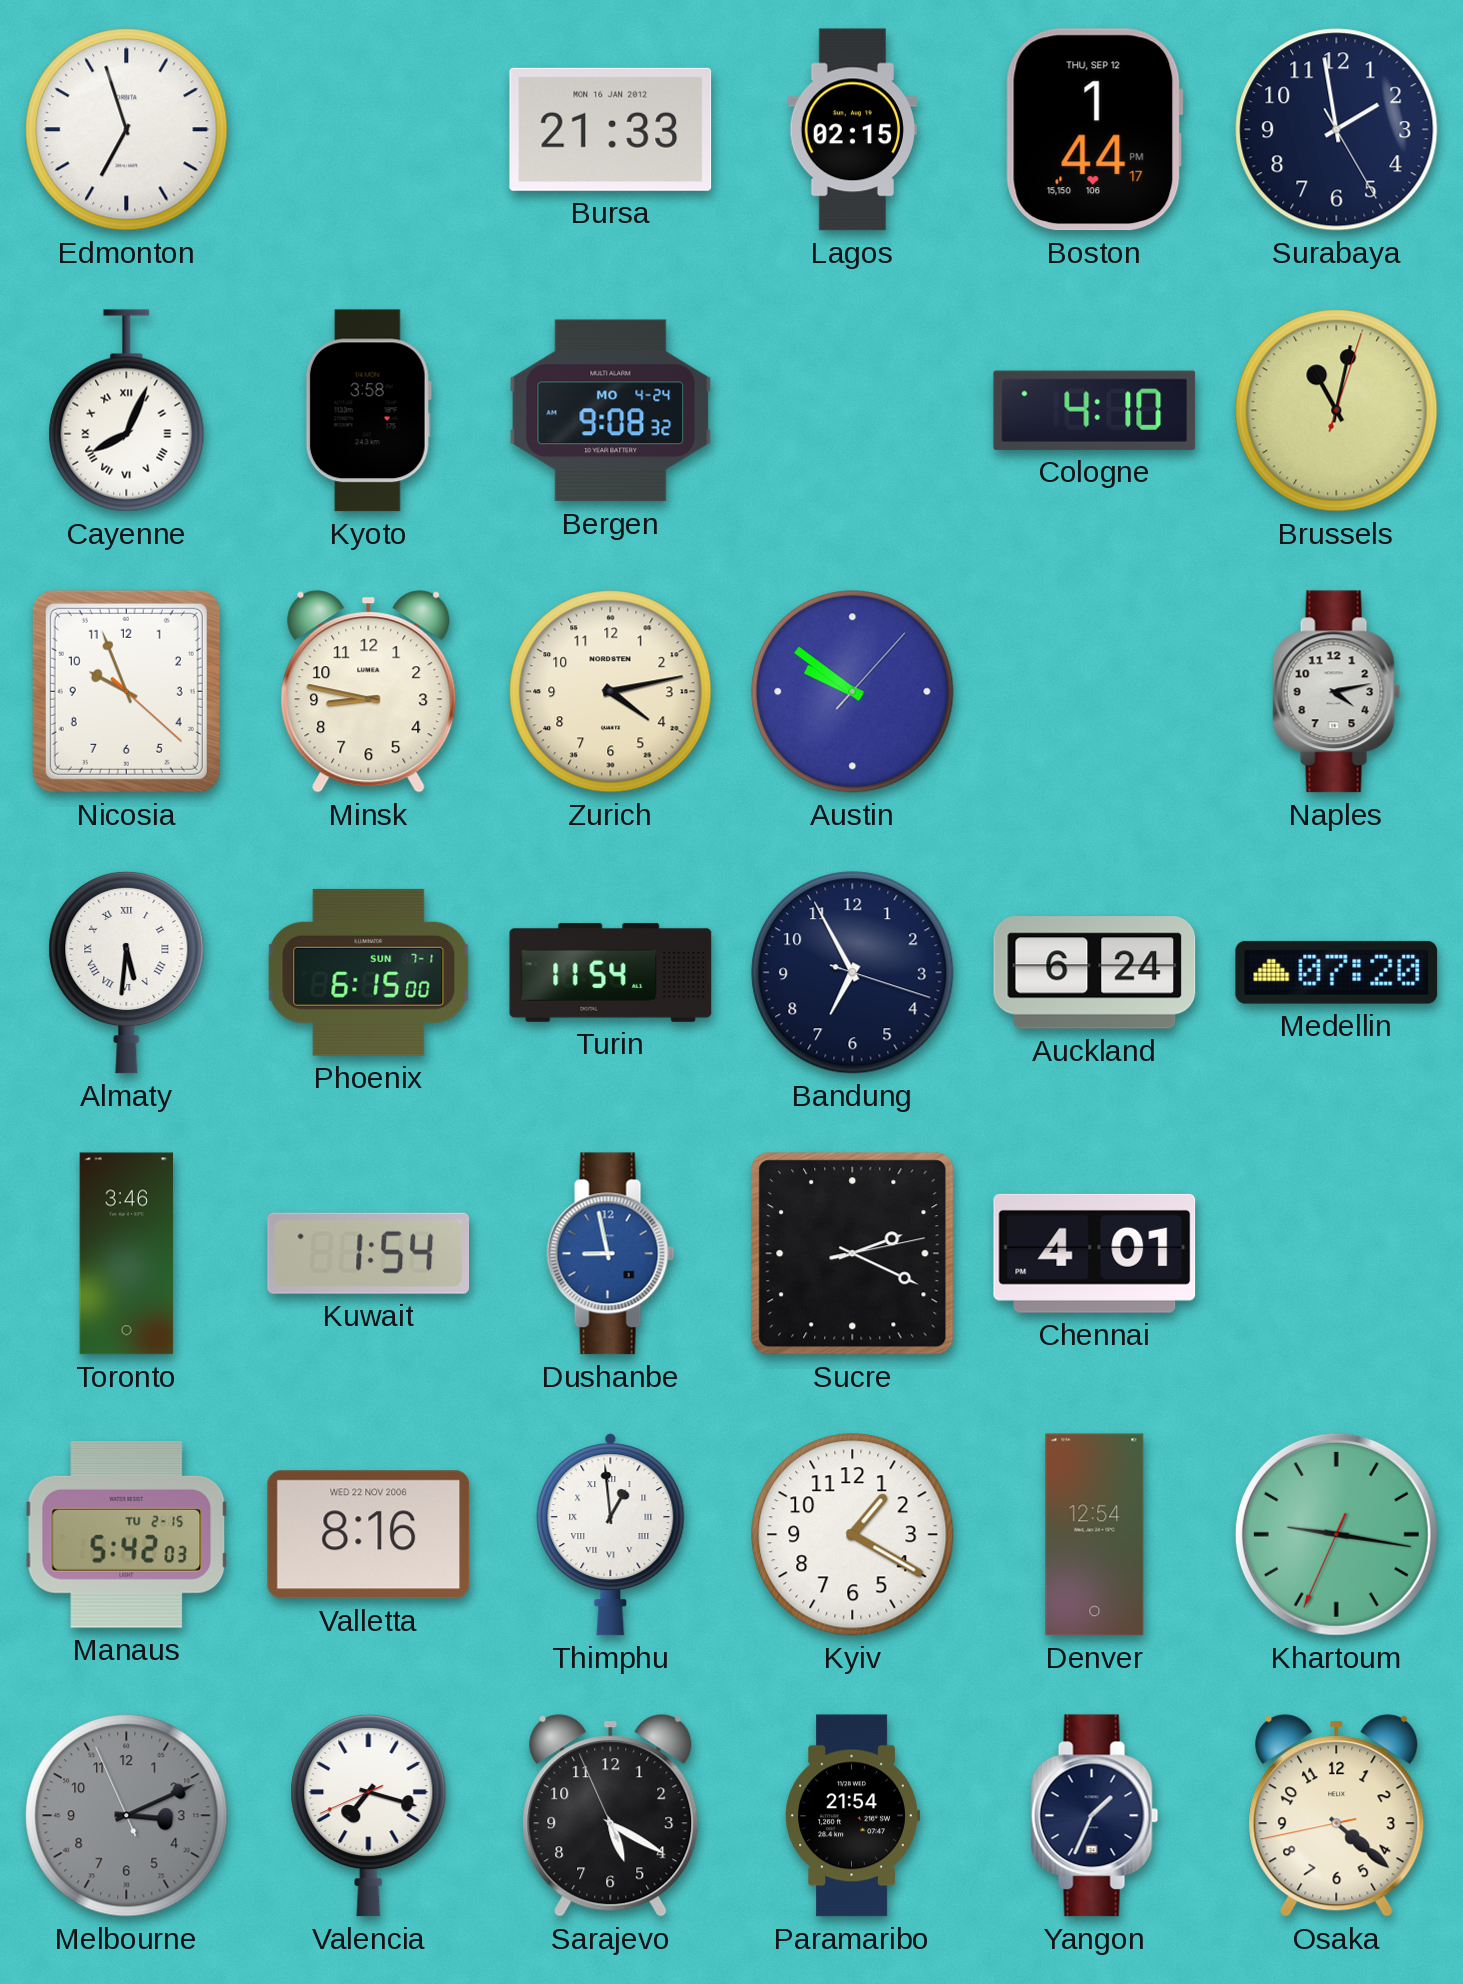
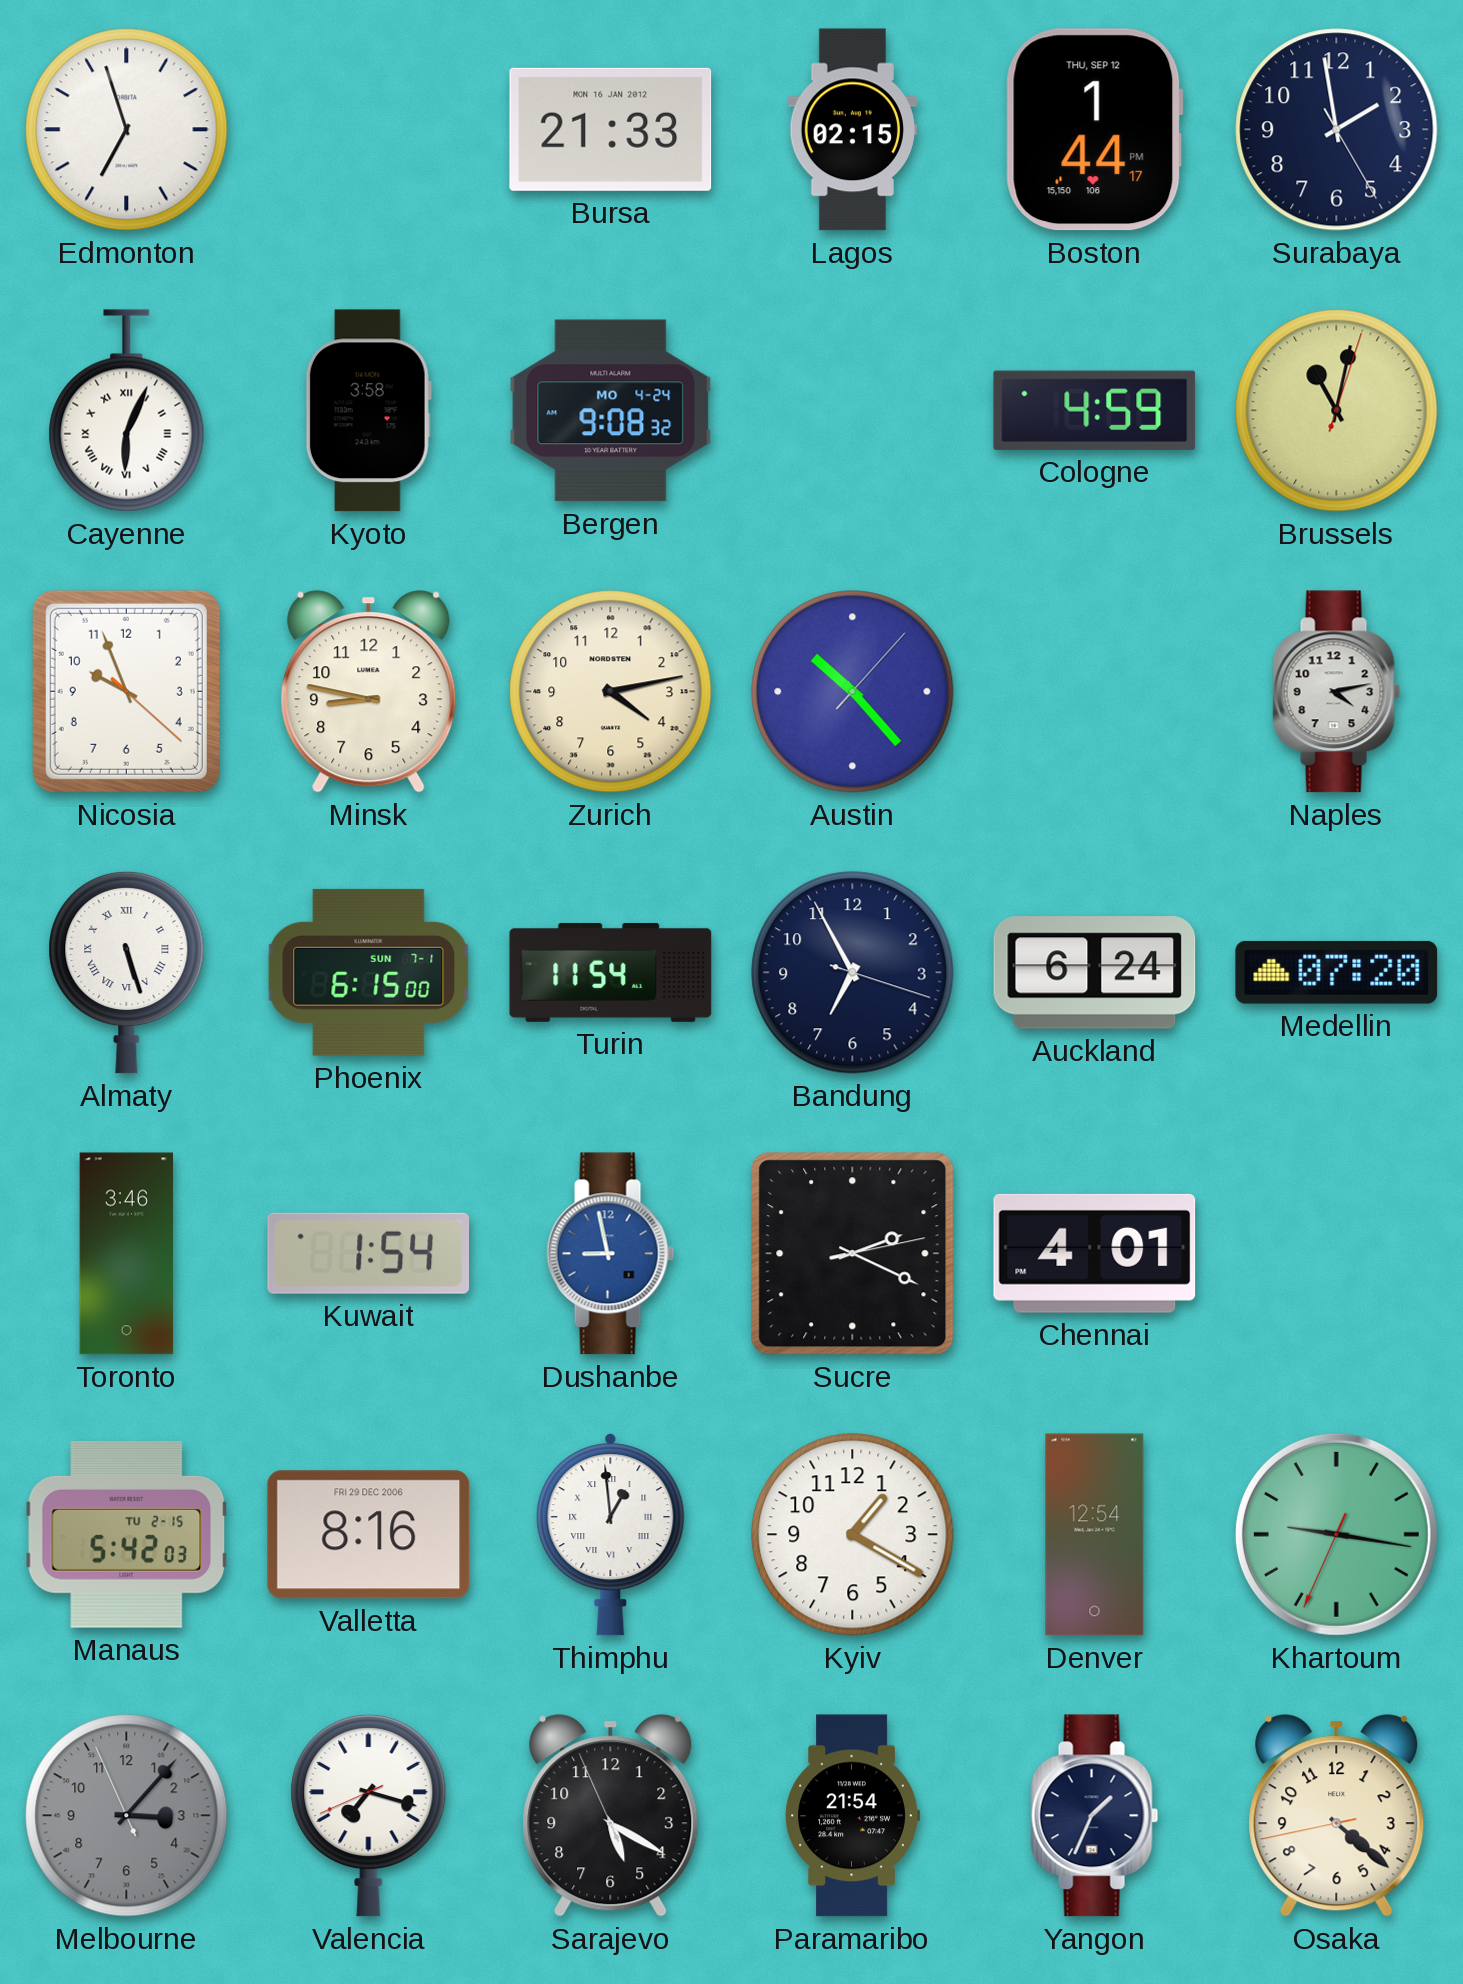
Cayenne: 8:04 -> 6:04
Cologne: 4:10 -> 4:59
Austin: 9:51 -> 10:23
Almaty: 5:31 -> 5:27
Valletta date: WED 22 NOV 2006 -> FRI 29 DEC 2006
Melbourne: 3:10 -> 3:06
